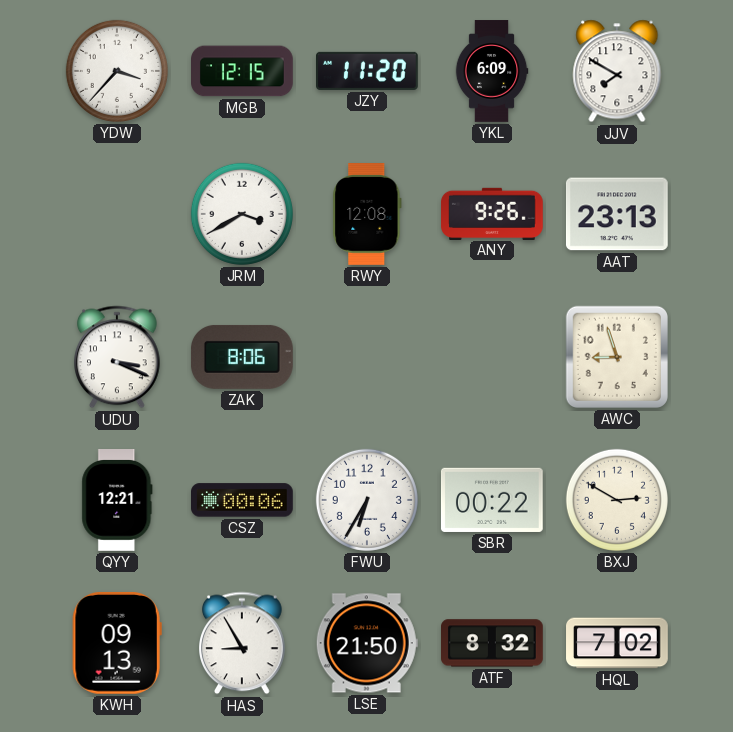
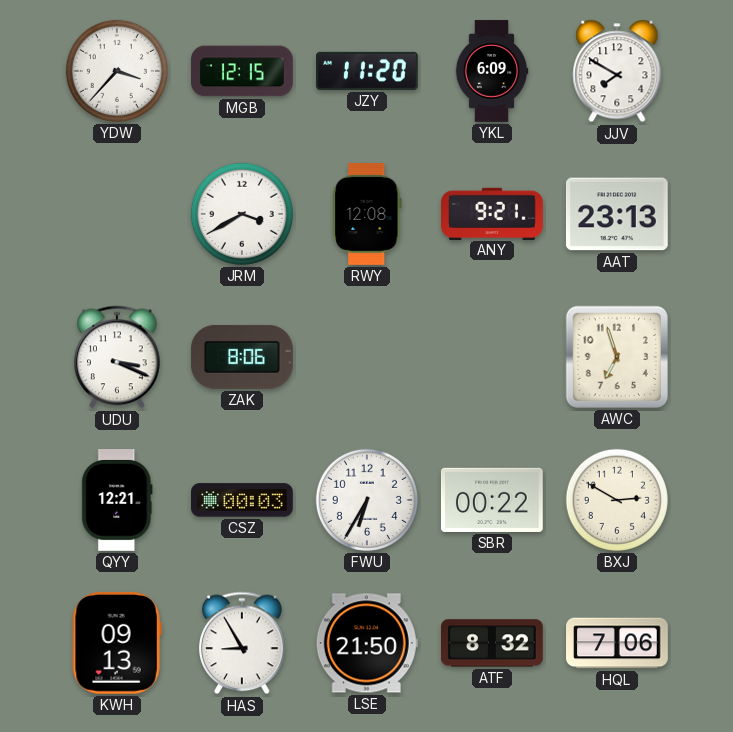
ANY: 9:26 -> 9:21
AWC: 8:57 -> 6:57
CSZ: 00:06 -> 00:03
HQL: 7:02 -> 7:06
